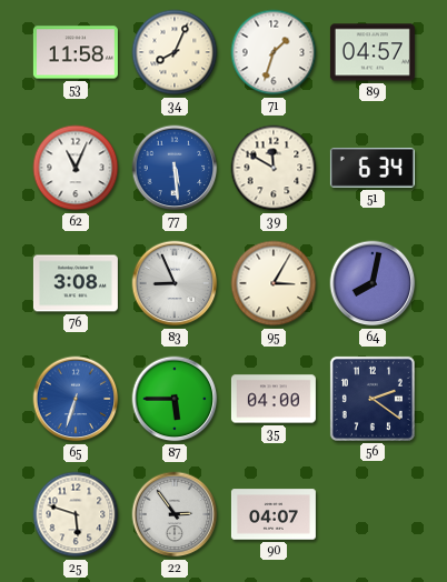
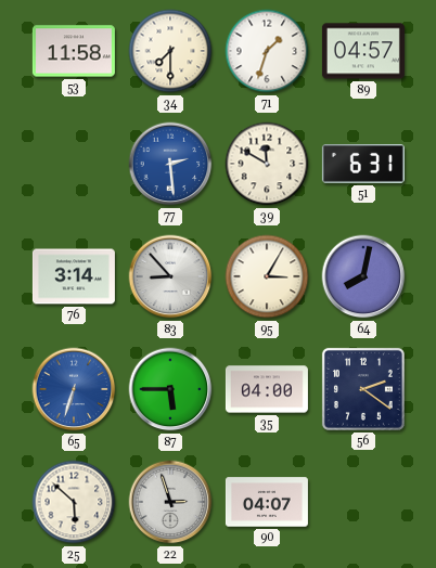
34: 8:04 -> 7:30
62: 11:04 -> none
77: 5:29 -> 2:29
51: 6:34 -> 6:31
76: 3:08 -> 3:14
83: 8:56 -> 8:53
25: 5:48 -> 5:52
22: 2:54 -> 2:57
